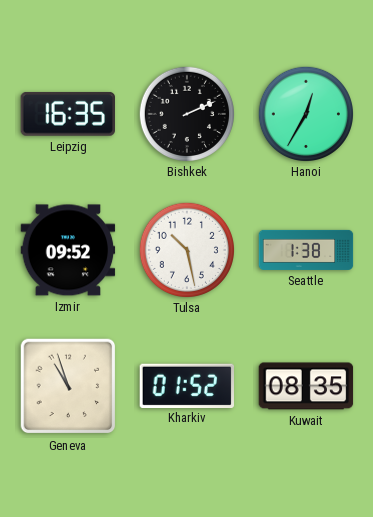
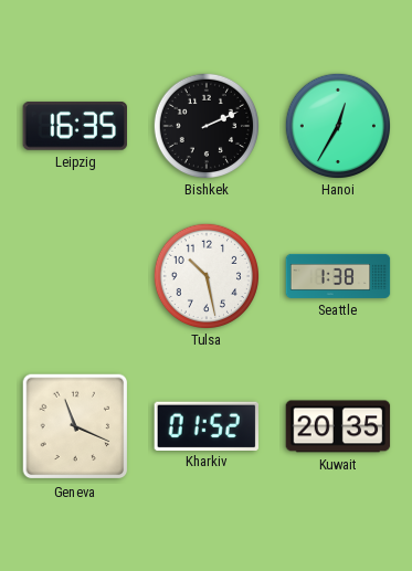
Izmir: 09:52 -> none
Geneva: 10:57 -> 11:19
Kuwait: 08:35 -> 20:35
